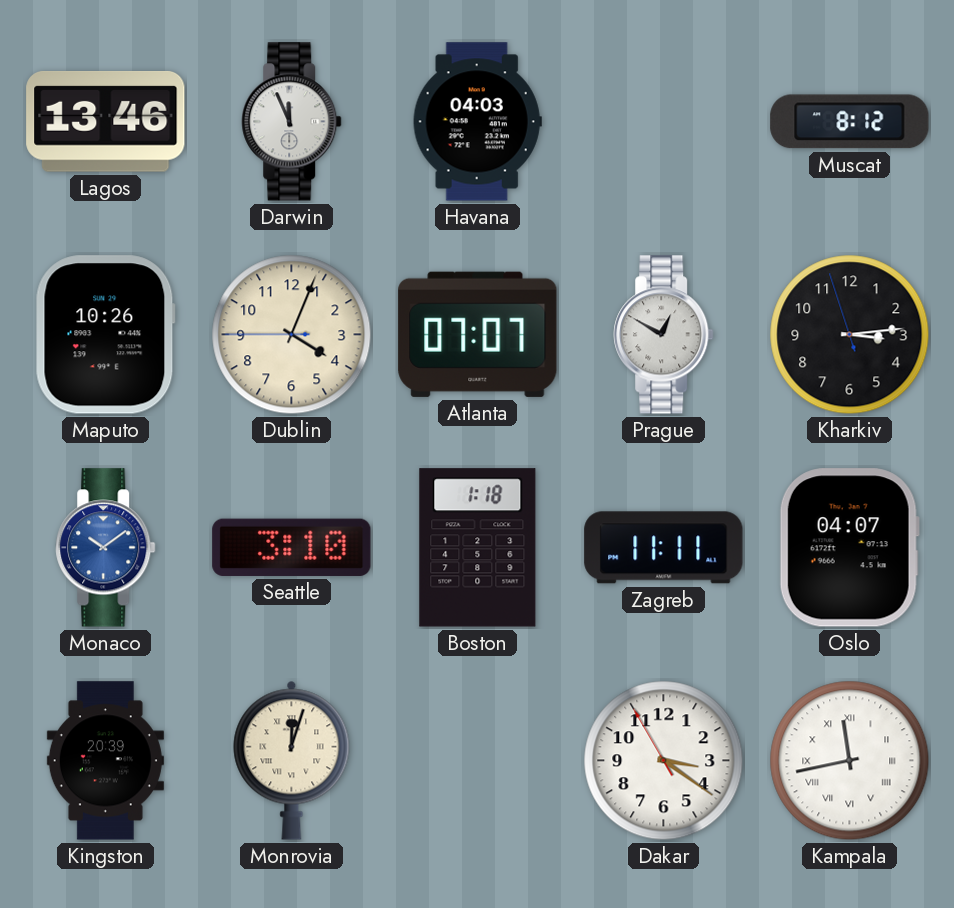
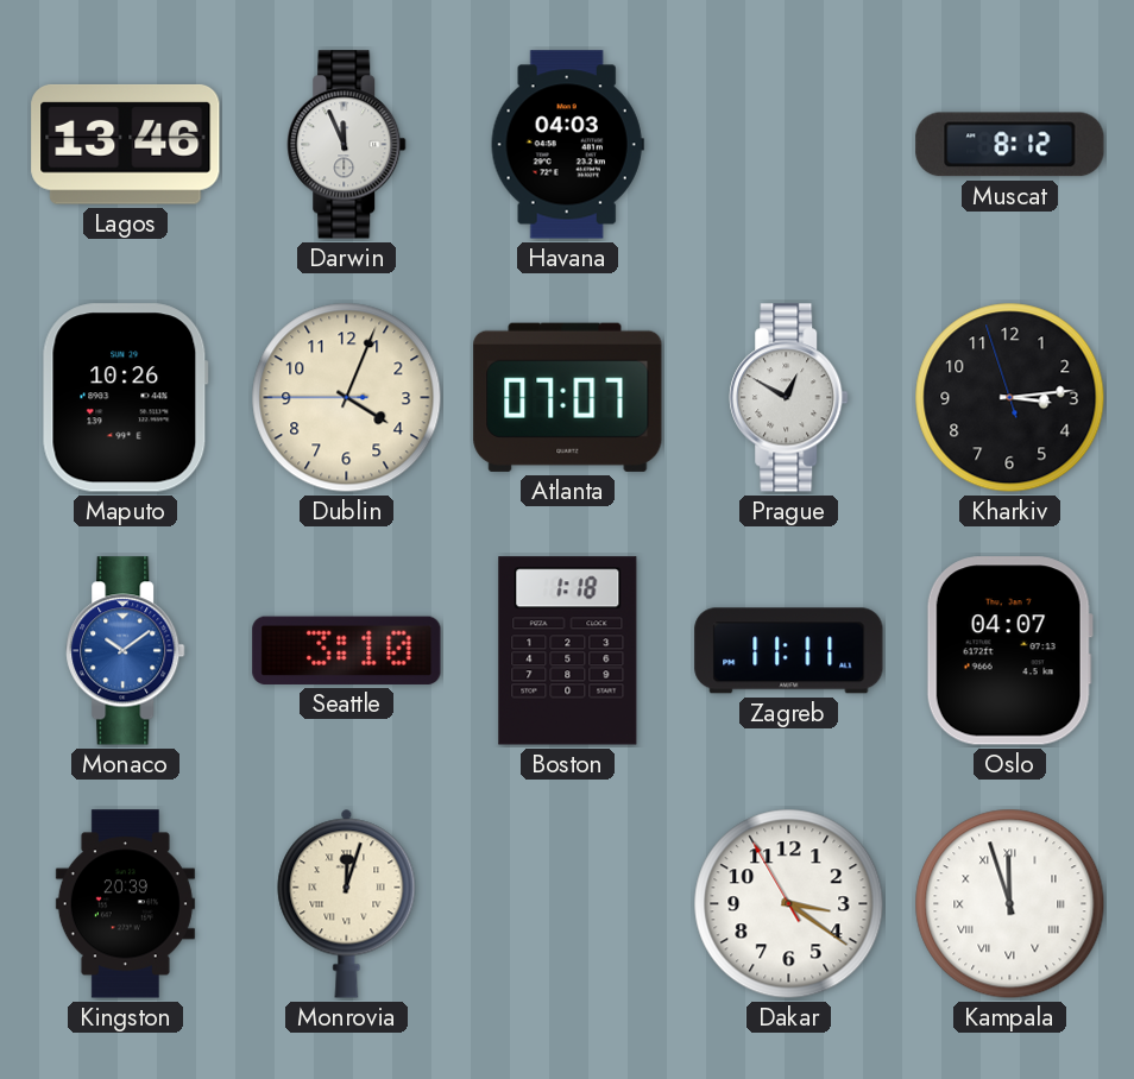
Kampala: 11:43 -> 11:57
